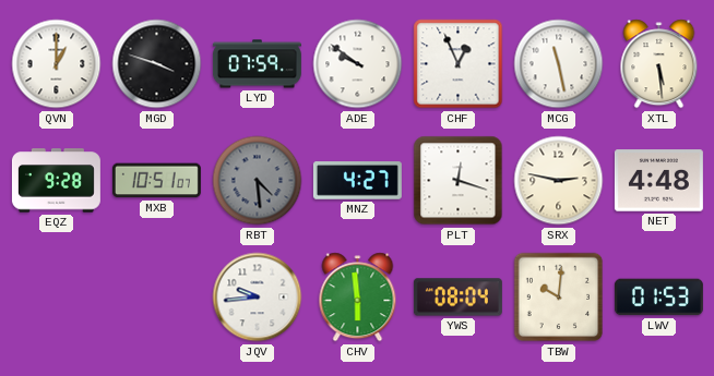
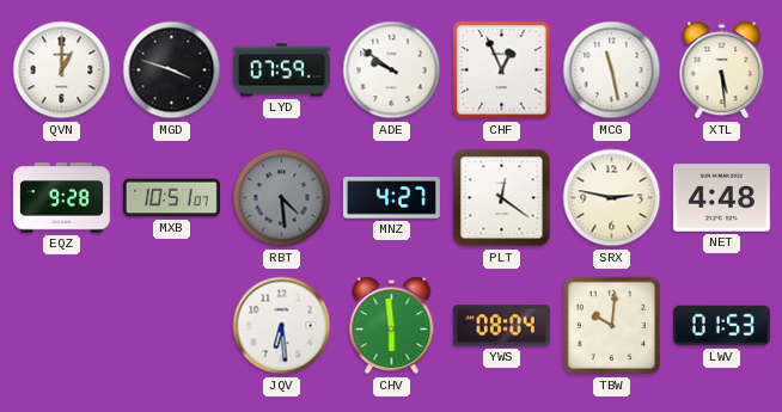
PLT: 12:18 -> 12:21
JQV: 9:44 -> 6:29
